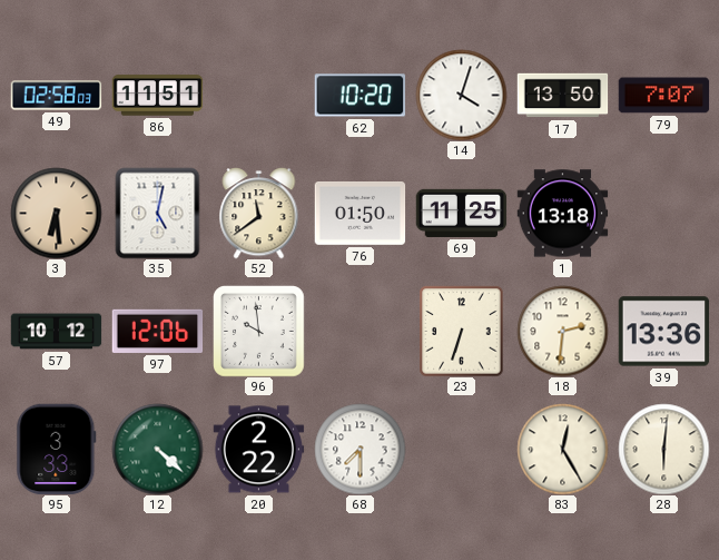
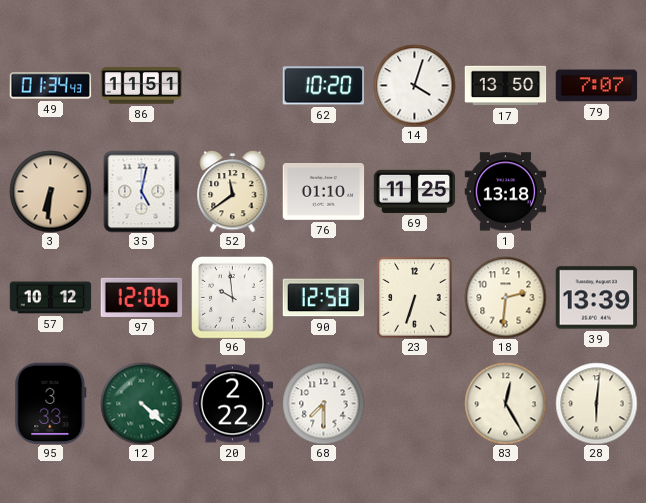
49: 02:58 -> 01:34
3: 6:29 -> 6:31
76: 01:50 -> 01:10
90: none -> 12:58
39: 13:36 -> 13:39
